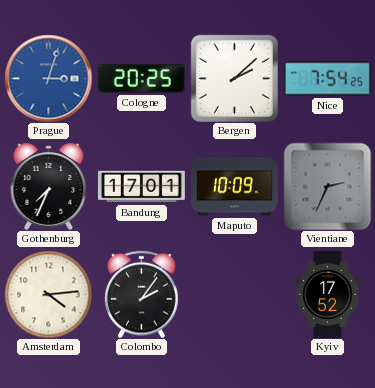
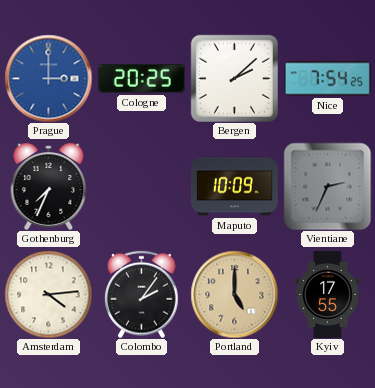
Prague: 3:03 -> 3:00
Bandung: 17:01 -> none
Portland: none -> 5:00
Kyiv: 17:52 -> 17:55
